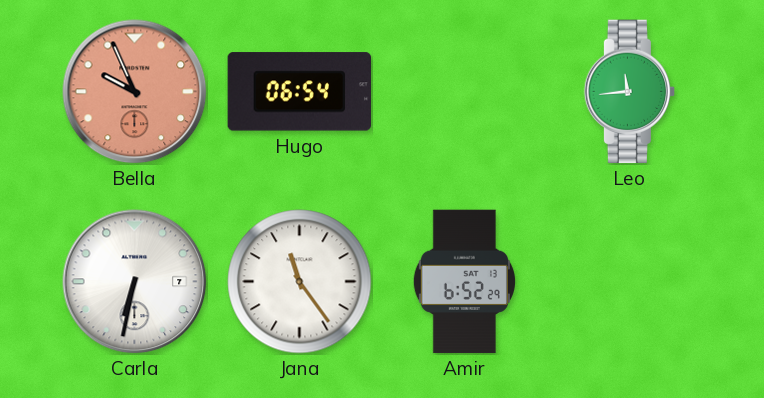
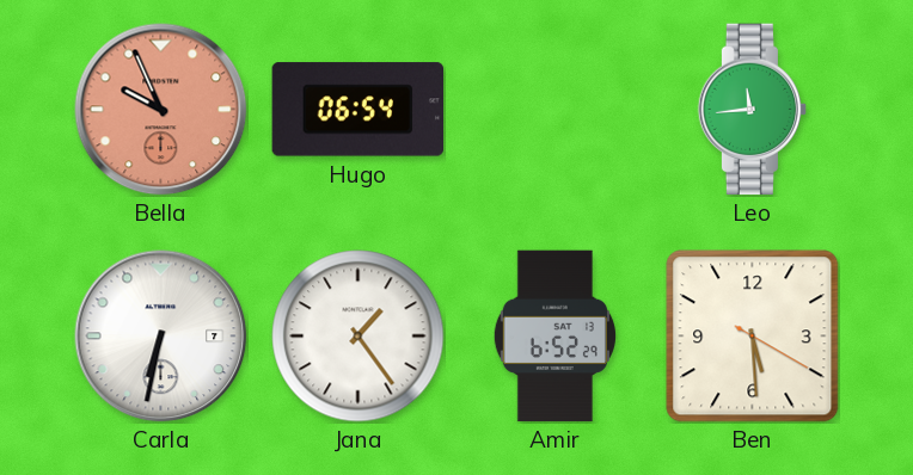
Jana: 11:24 -> 1:24
Ben: none -> 5:29
